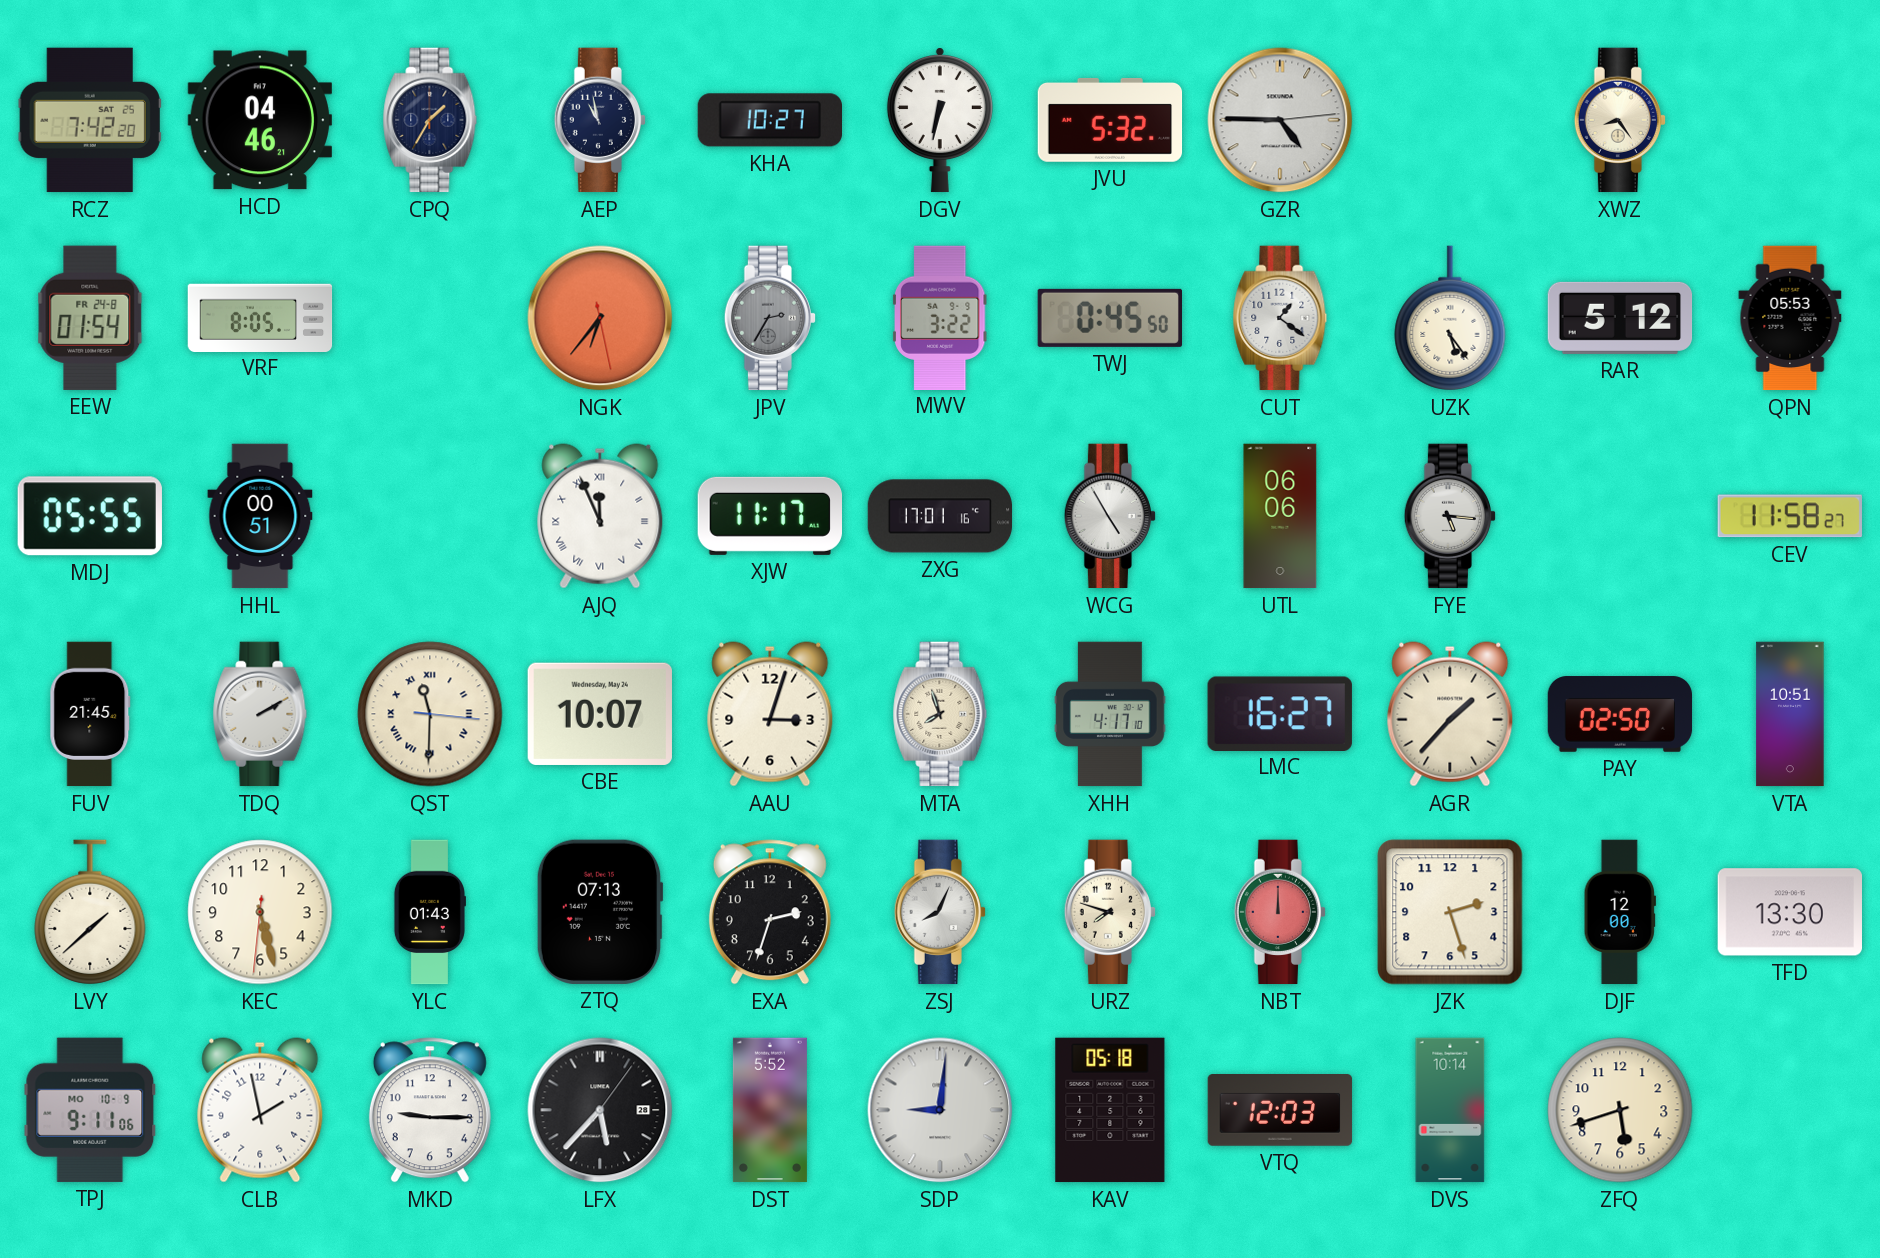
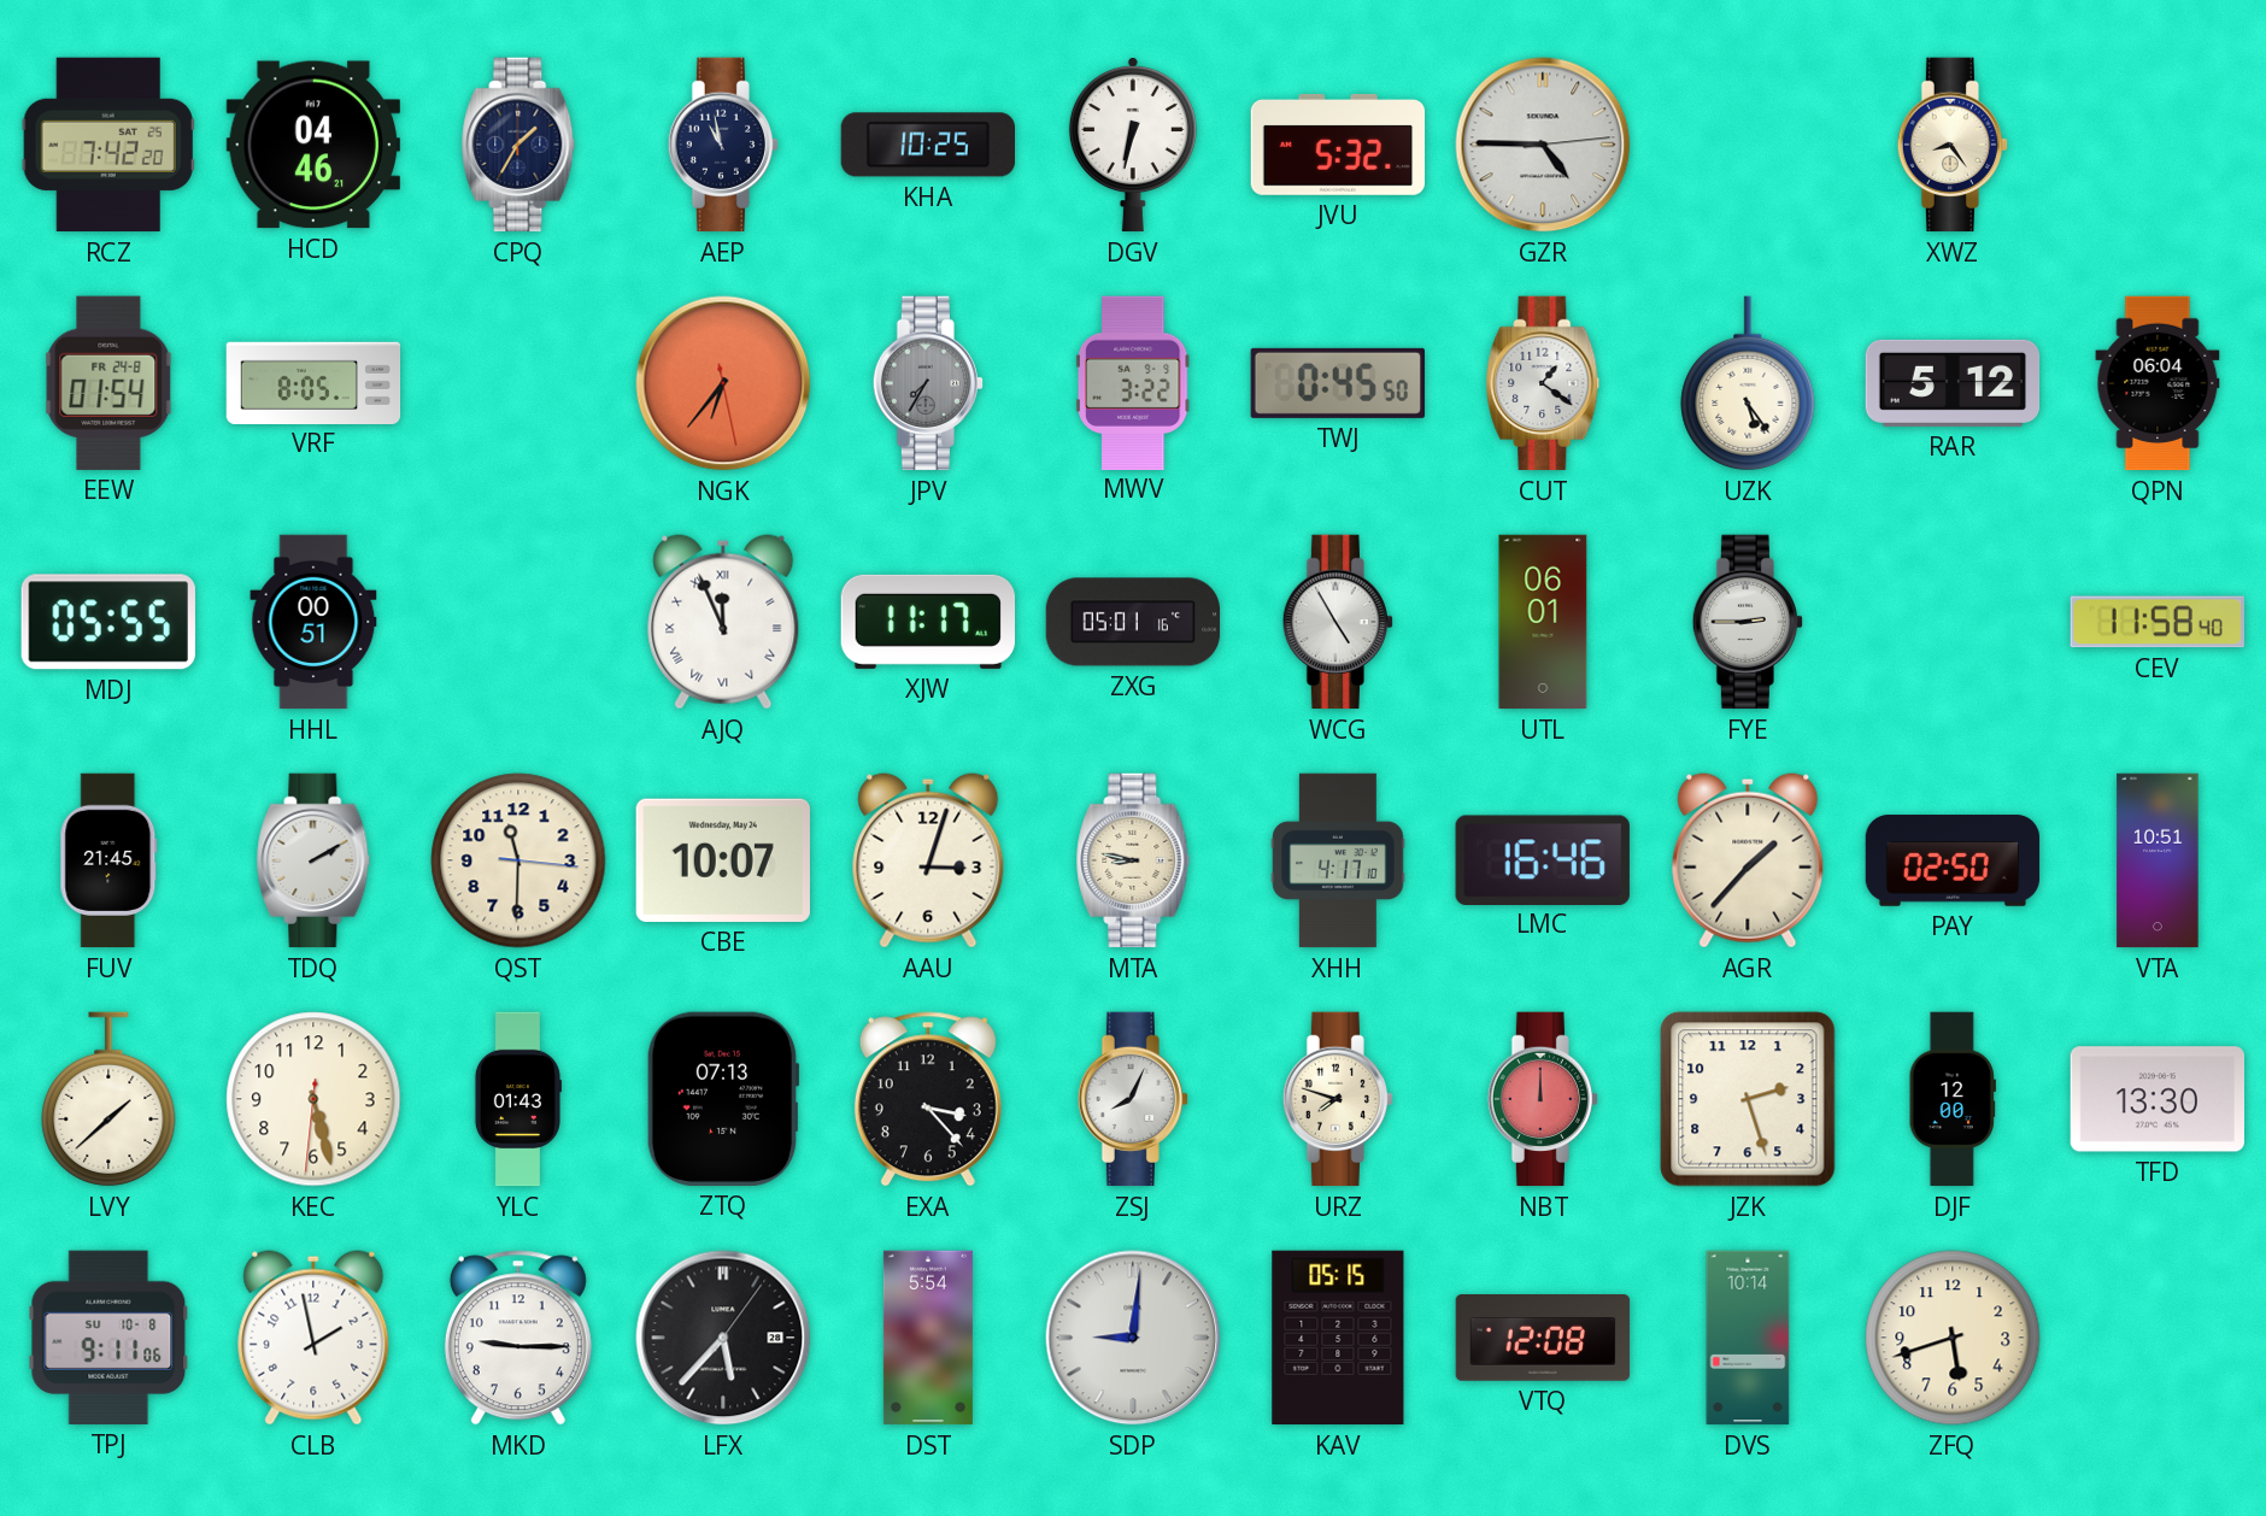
KHA: 10:27 -> 10:25
JPV: 2:35 -> 7:35
QPN: 05:53 -> 06:04
ZXG: 17:01 -> 05:01
UTL: 06:06 -> 06:01
FYE: 5:16 -> 2:45
CEV: 11:58:27 -> 11:58:40
QST numerals: Roman -> Arabic
MTA: 7:57 -> 8:47
LMC: 16:27 -> 16:46
EXA: 2:33 -> 3:23
TPJ date: MO 10-9 -> SU 10-8
DST: 5:52 -> 5:54
KAV: 05:18 -> 05:15
VTQ: 12:03 -> 12:08
